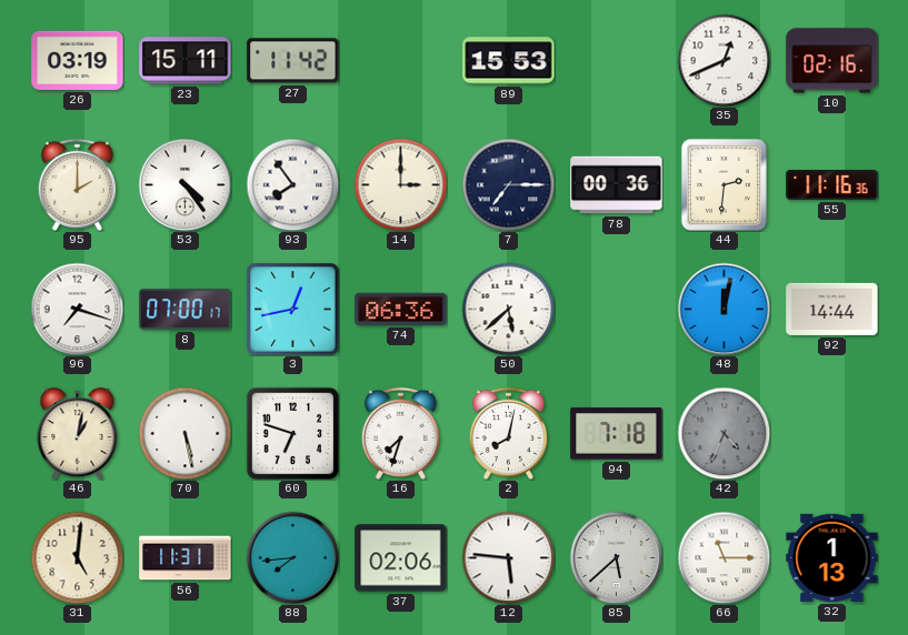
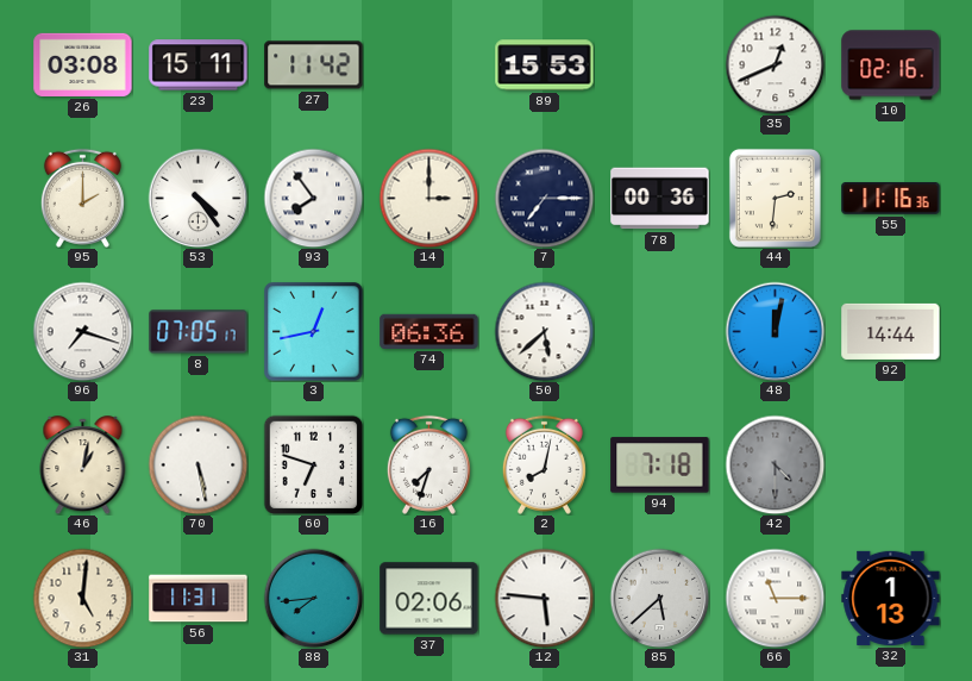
26: 03:19 -> 03:08
8: 07:00 -> 07:05
42: 4:34 -> 4:30
